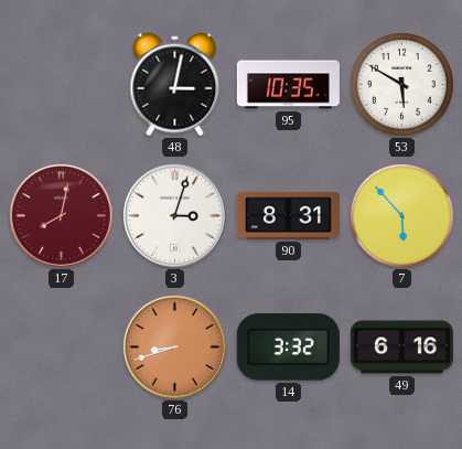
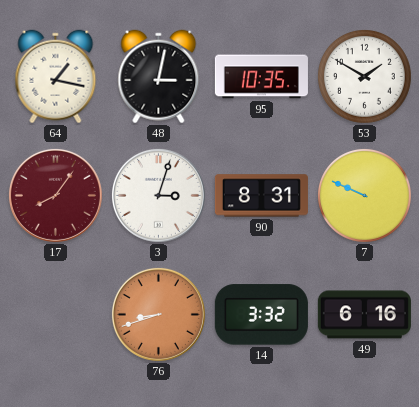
64: none -> 1:17
53: 5:50 -> 1:50
17: 8:02 -> 8:06
7: 5:53 -> 9:49
